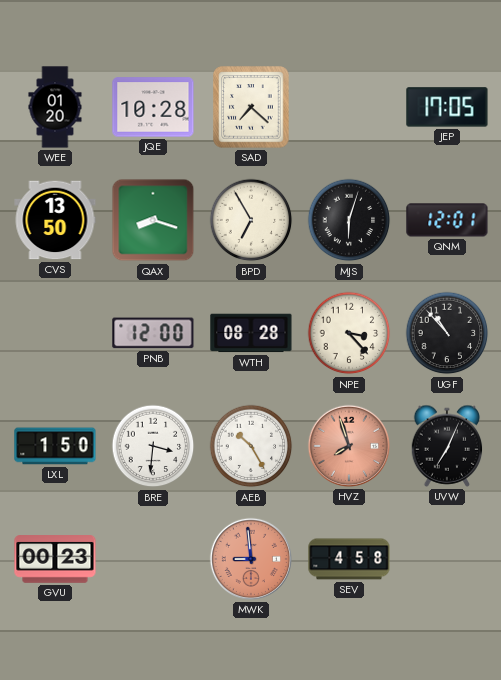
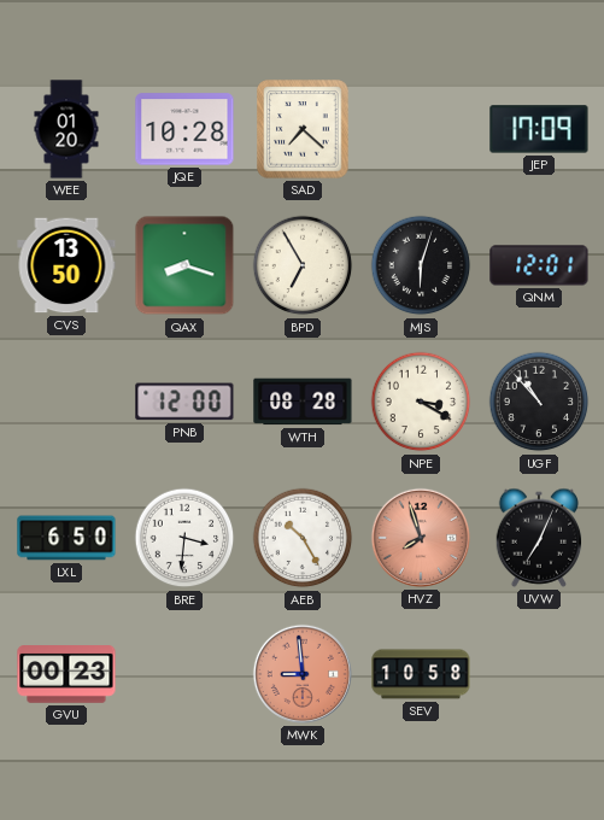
JEP: 17:05 -> 17:09
NPE: 3:23 -> 3:20
LXL: 1:50 -> 6:50
SEV: 4:58 -> 10:58
